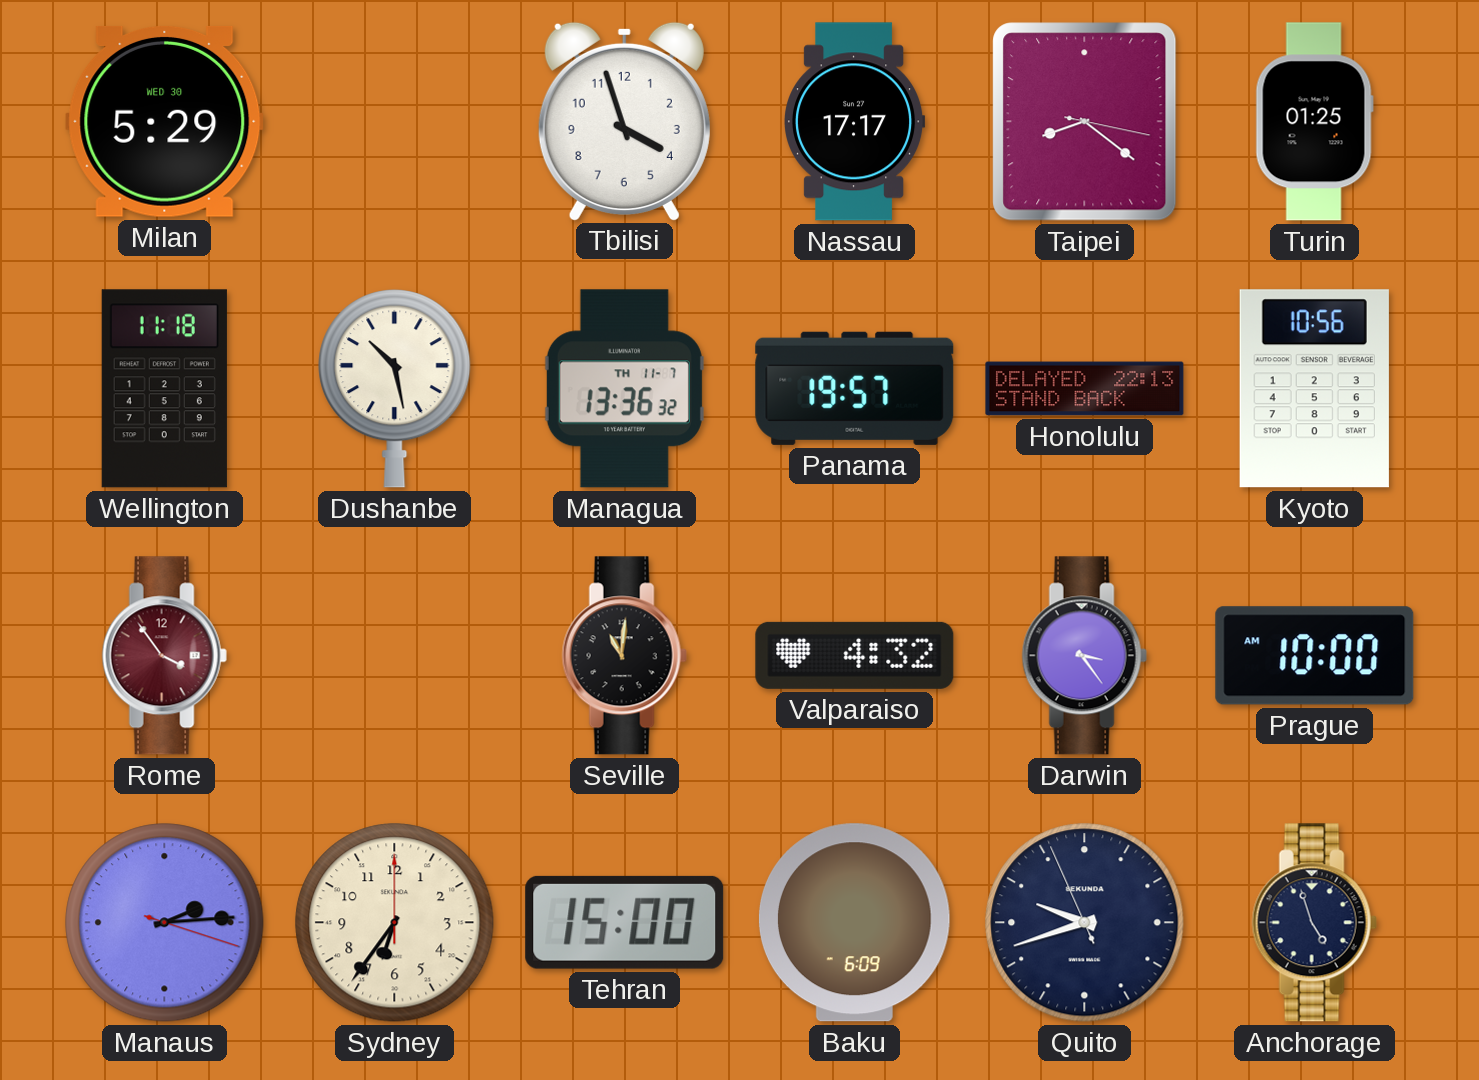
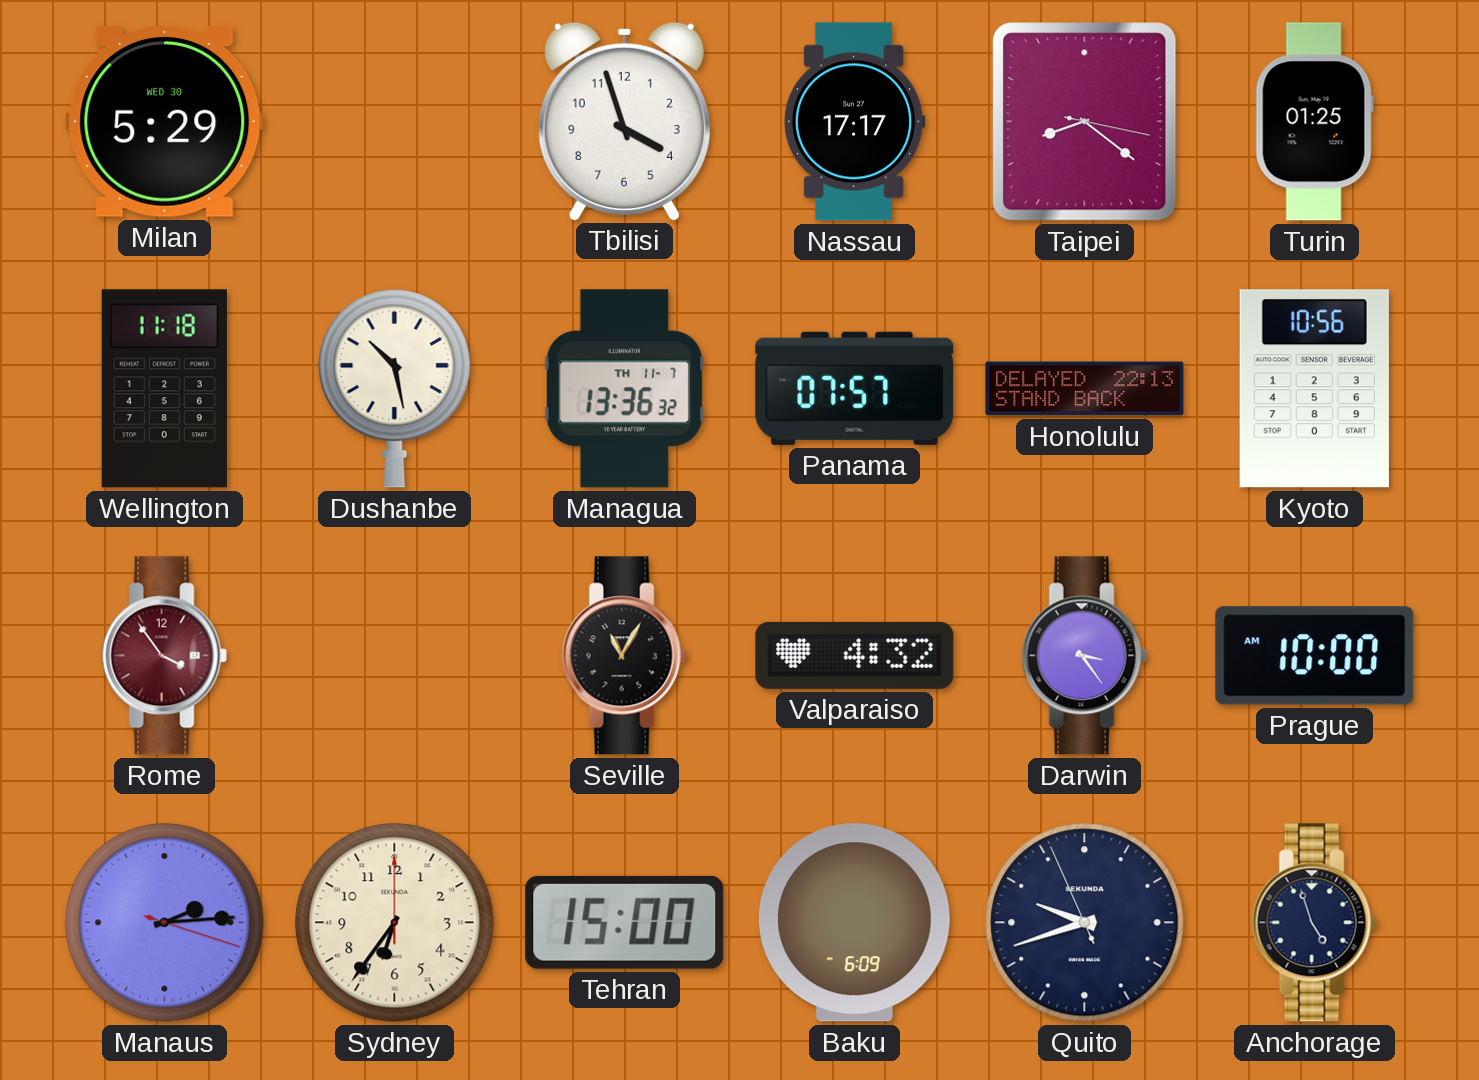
Panama: 19:57 -> 07:57
Seville: 11:01 -> 11:05
